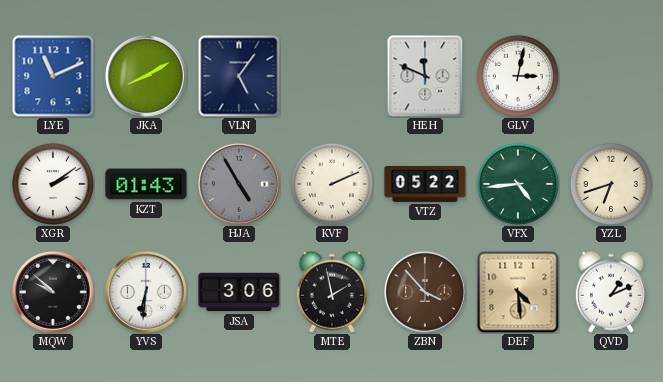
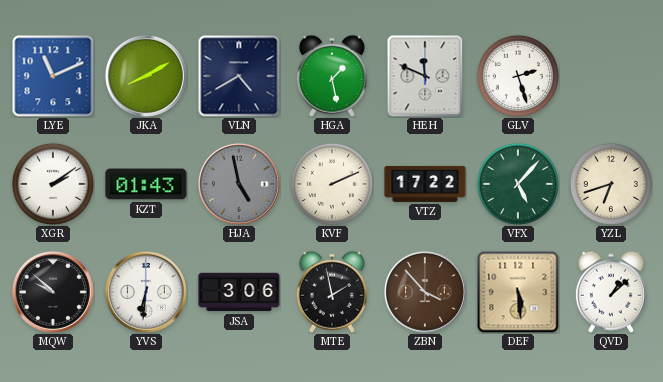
VLN: 5:06 -> 4:40
HGA: none -> 1:28
GLV: 3:02 -> 2:27
HJA: 4:55 -> 4:58
VTZ: 05:22 -> 17:22
VFX: 4:44 -> 5:07
DEF: 4:29 -> 5:29
QVD: 1:11 -> 1:08
